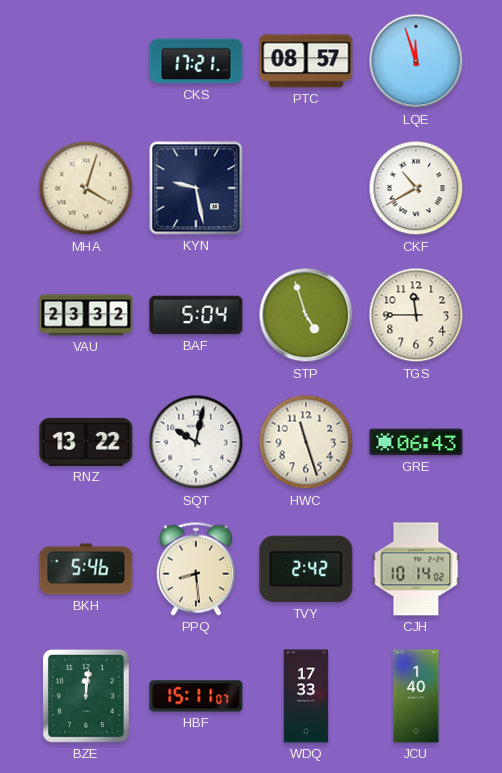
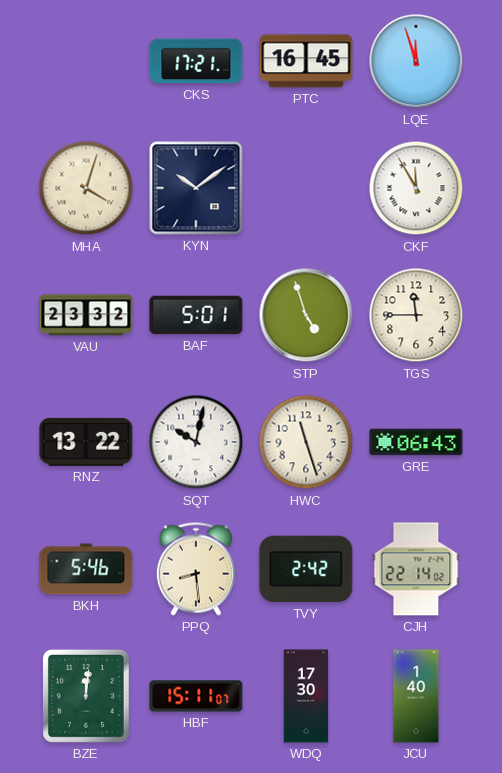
PTC: 08:57 -> 16:45
KYN: 9:28 -> 10:09
CKF: 10:40 -> 11:55
BAF: 5:04 -> 5:01
CJH: 10:14 -> 22:14
WDQ: 17:33 -> 17:30
